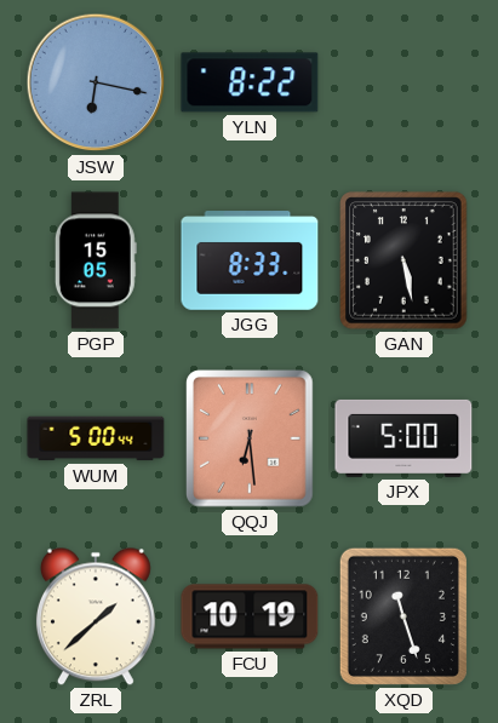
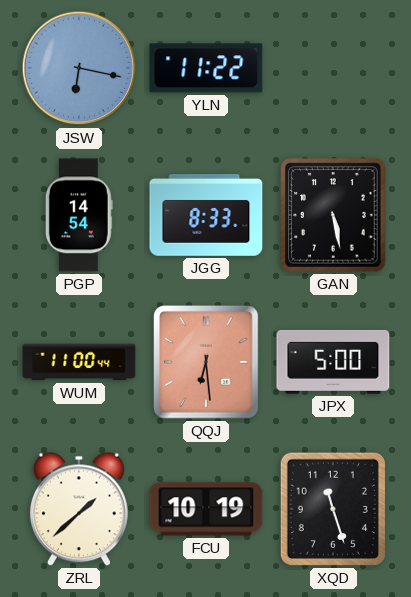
YLN: 8:22 -> 11:22
PGP: 15:05 -> 14:54
WUM: 5:00 -> 11:00
